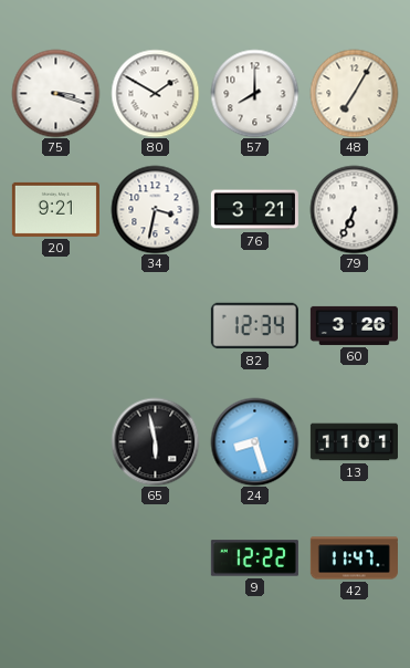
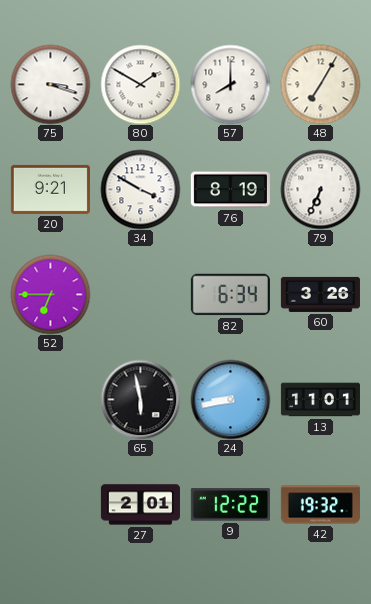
34: 3:32 -> 3:50
76: 3:21 -> 8:19
52: none -> 6:45
82: 12:34 -> 6:34
24: 8:27 -> 8:43
27: none -> 2:01
42: 11:47 -> 19:32
